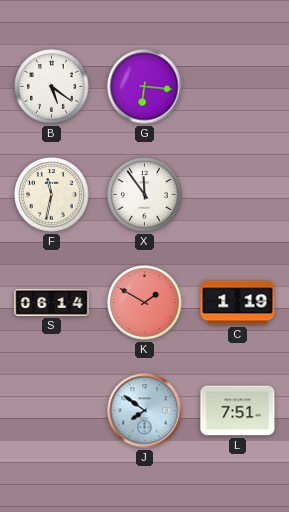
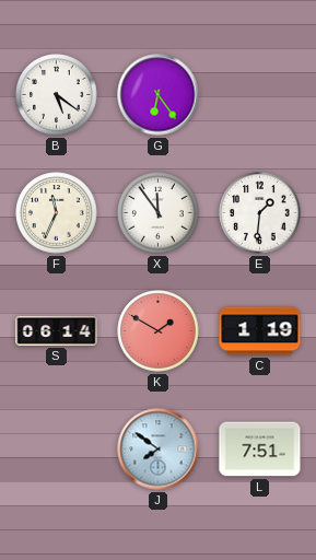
G: 6:16 -> 6:24
F: 11:32 -> 11:34
E: none -> 1:31
